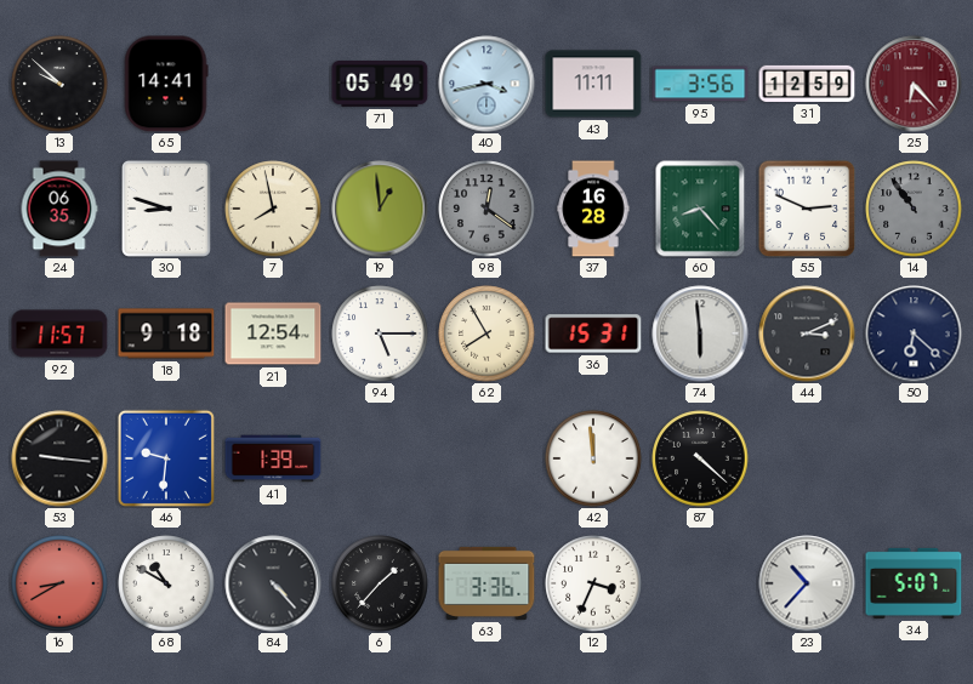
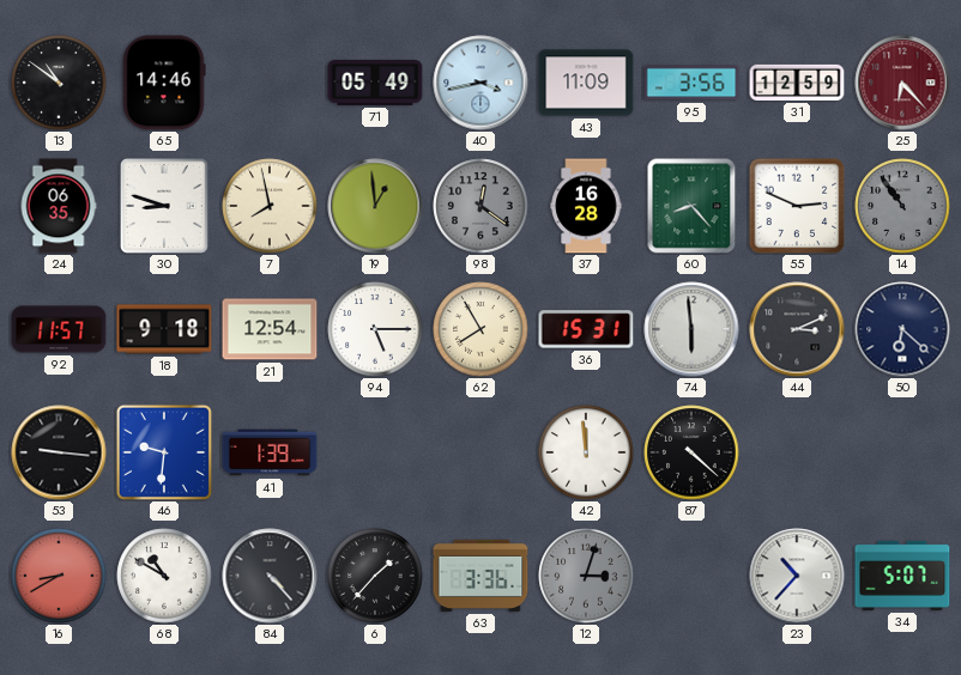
13: 9:52 -> 10:51
65: 14:41 -> 14:46
43: 11:11 -> 11:09
12: 3:34 -> 3:03
12 dial: white -> grey
